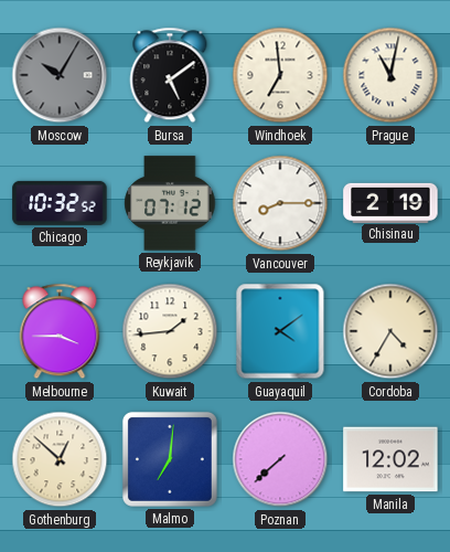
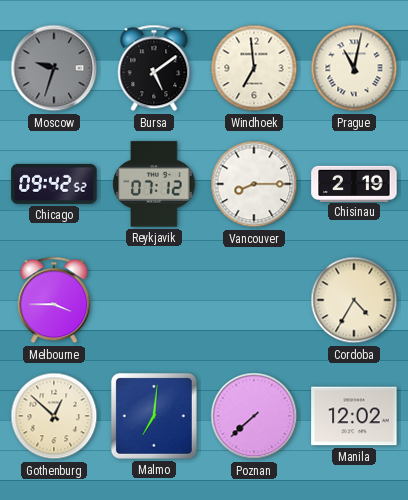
Moscow: 10:05 -> 9:33
Chicago: 10:32 -> 09:42
Kuwait: 1:44 -> none
Guayaquil: 4:09 -> none
